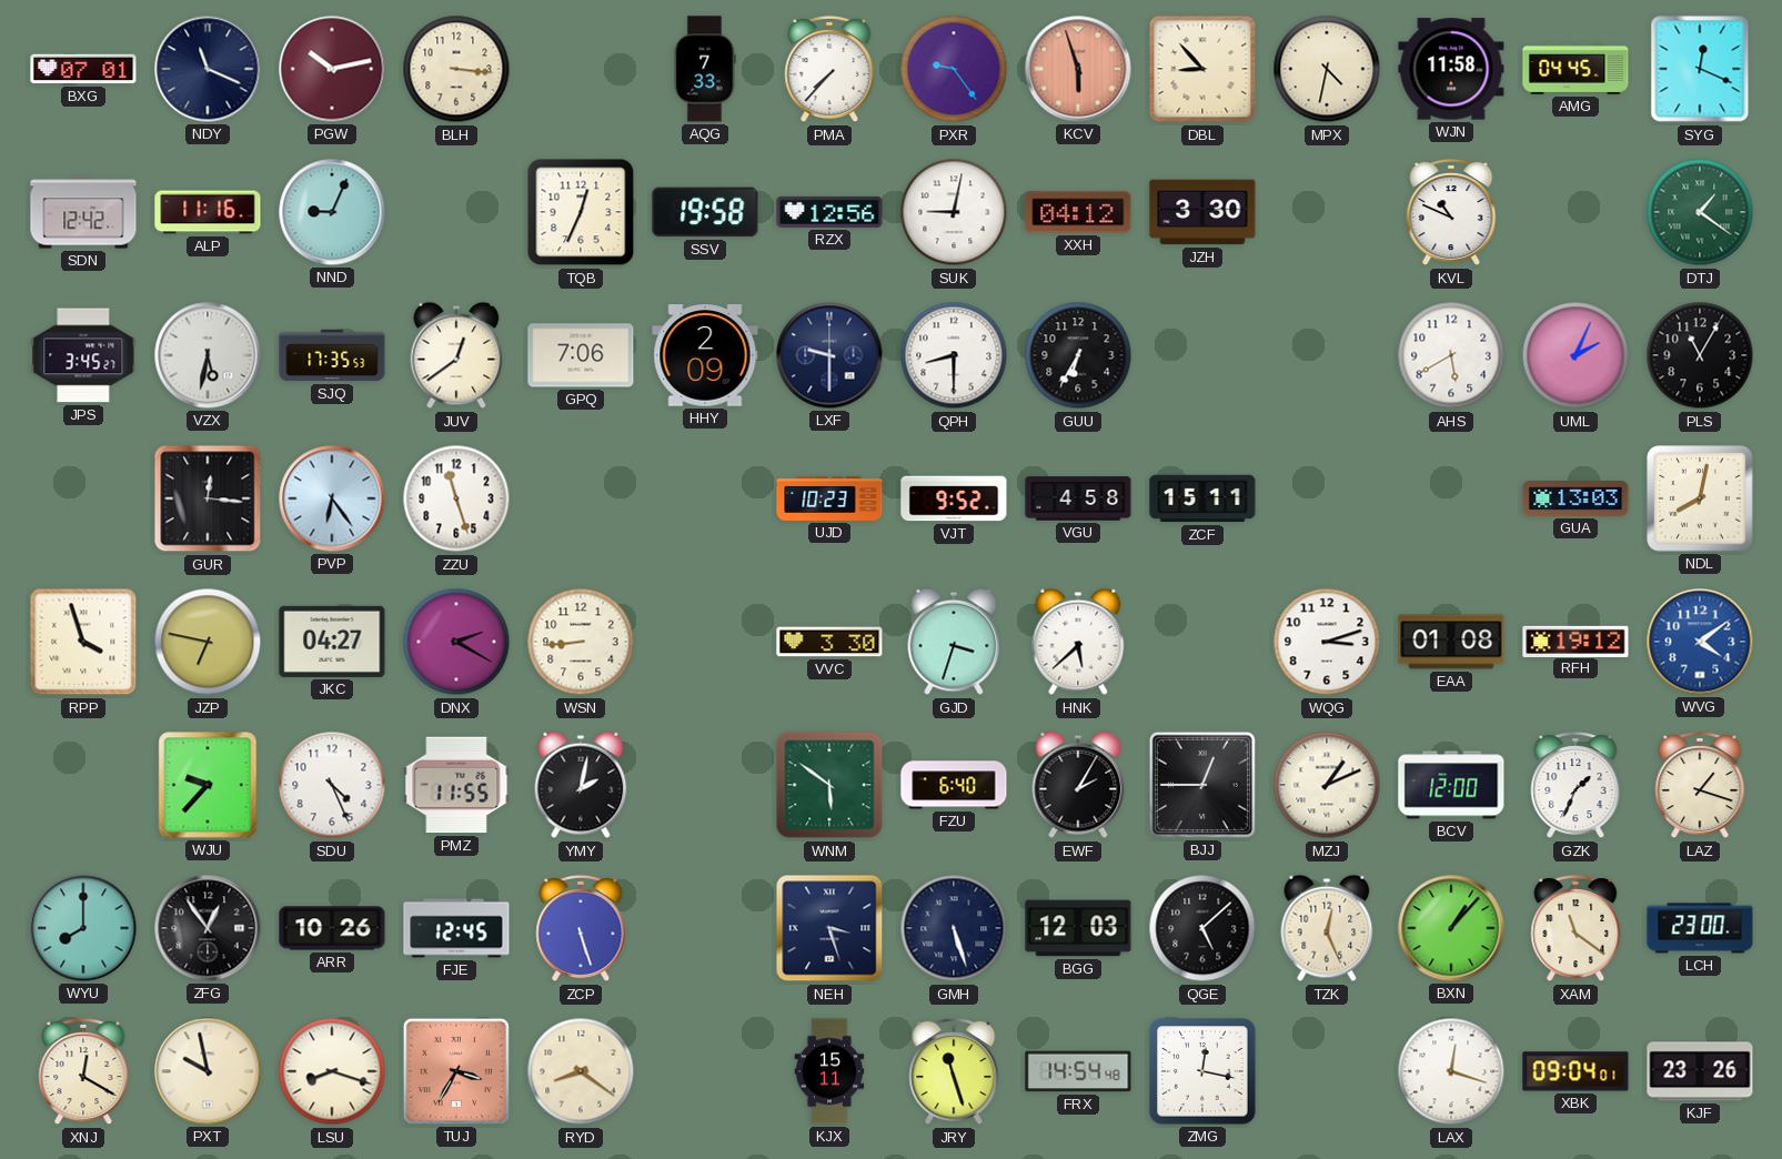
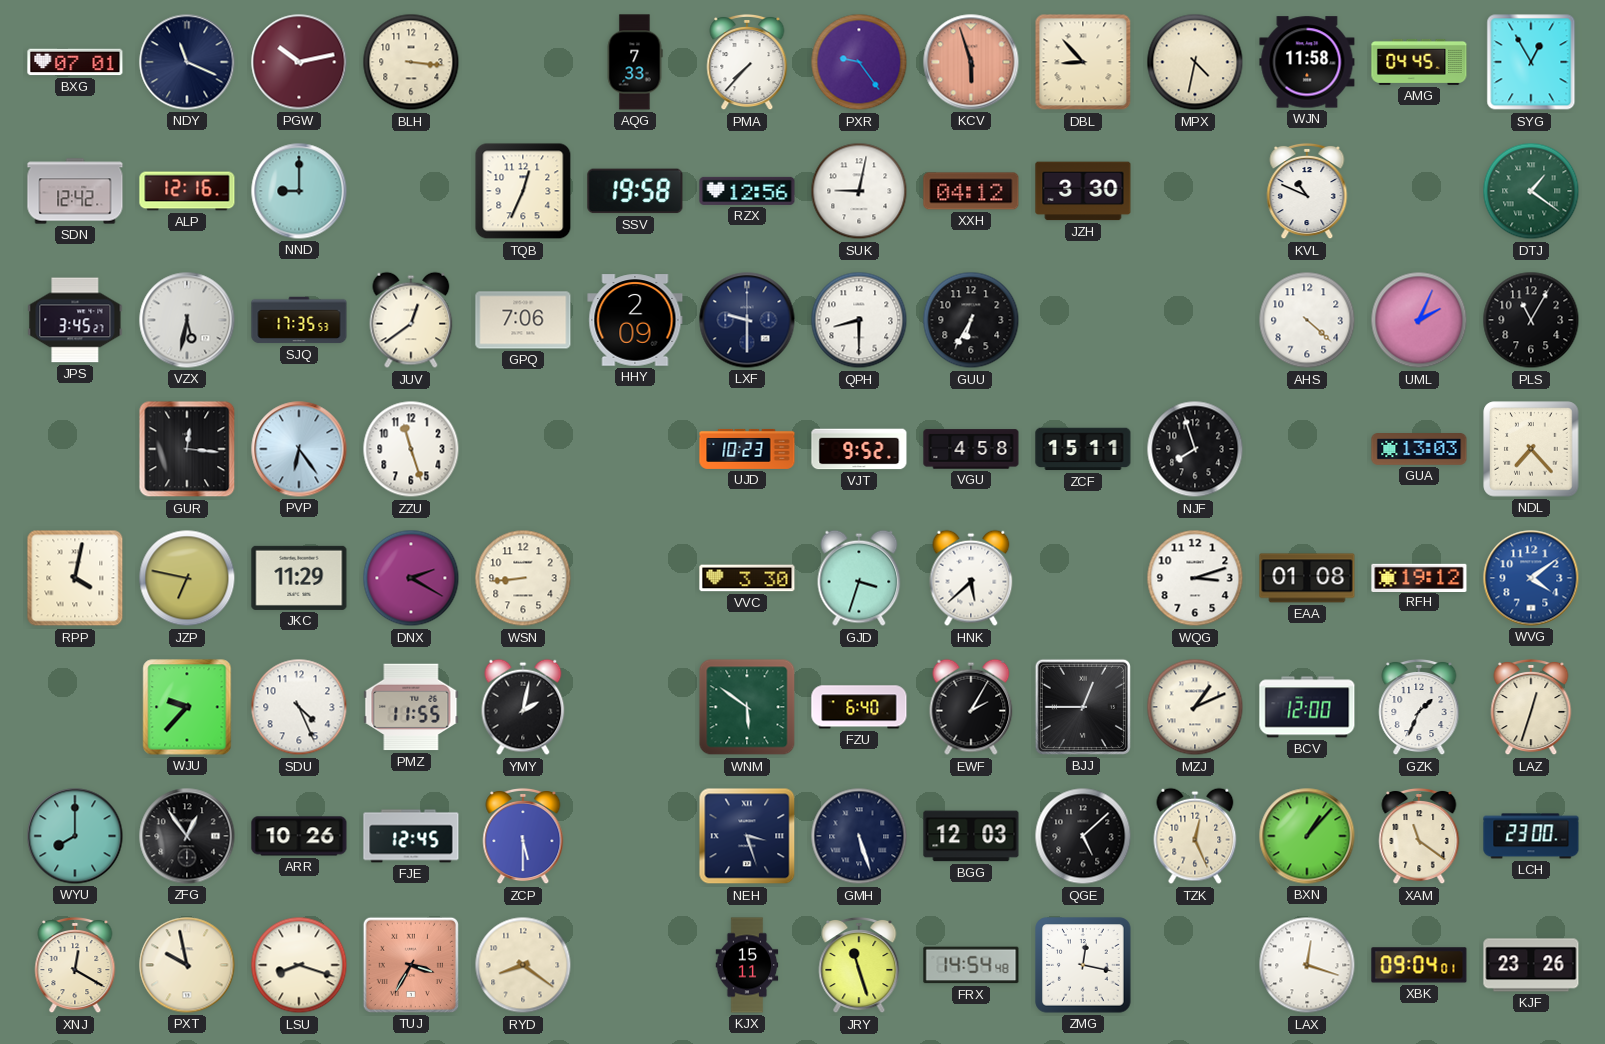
SYG: 12:19 -> 12:55
ALP: 11:16 -> 12:16
NND: 9:04 -> 9:00
AHS: 5:40 -> 4:22
NJF: none -> 7:57
NDL: 8:02 -> 7:23
RPP: 3:57 -> 4:02
JKC: 04:27 -> 11:29
LAZ: 1:18 -> 12:33
ZCP: 5:27 -> 5:30
